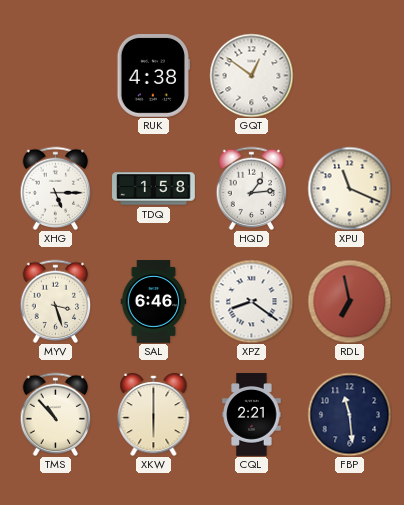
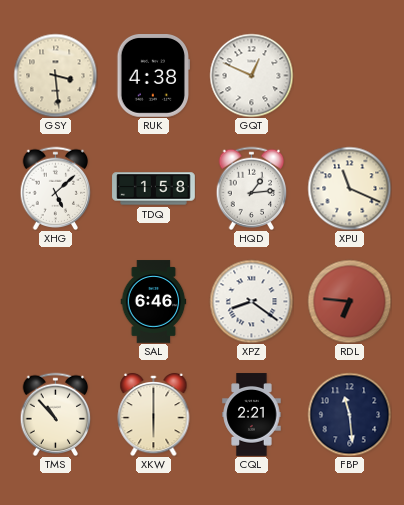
GSY: none -> 3:29
GQT: 12:51 -> 12:49
XHG: 5:15 -> 5:08
MYV: 3:27 -> none
RDL: 6:58 -> 6:46
